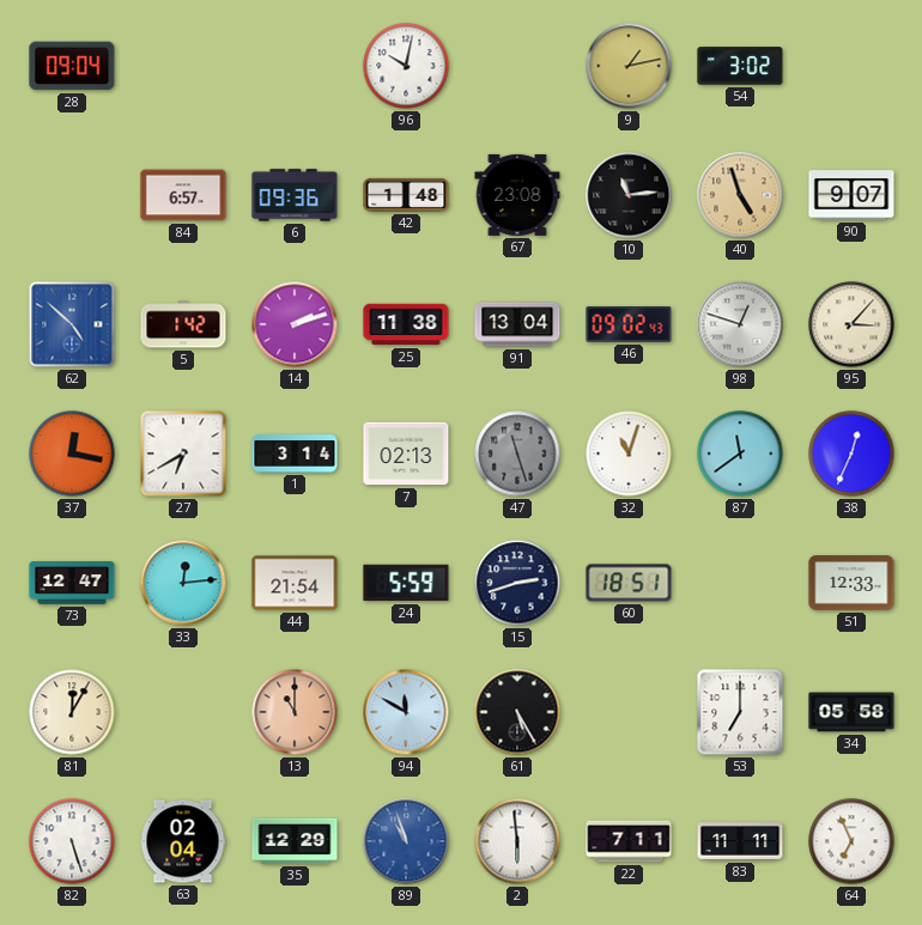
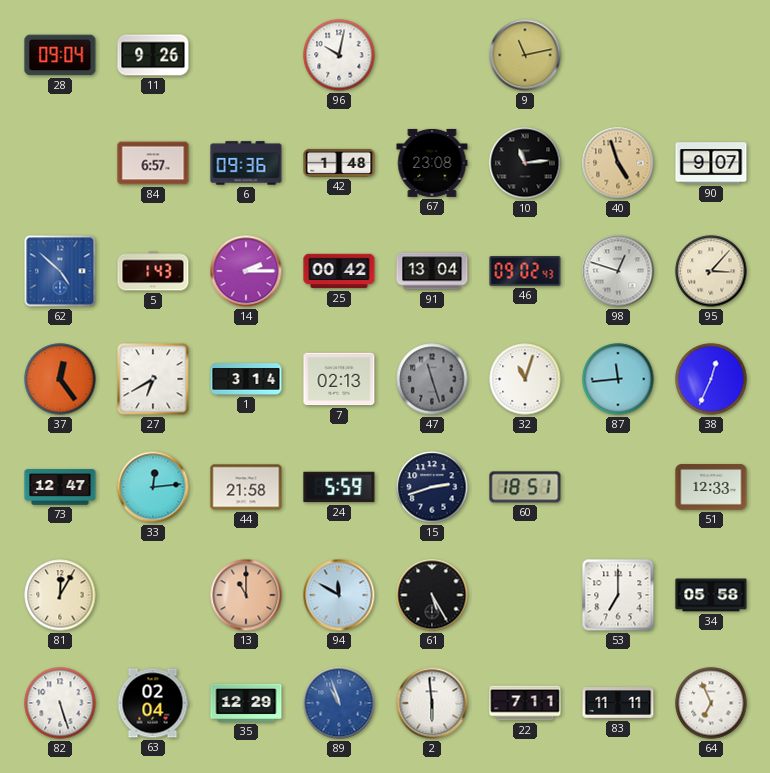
11: none -> 9:26
9: 1:13 -> 11:13
54: 3:02 -> none
5: 1:42 -> 1:43
14: 2:12 -> 2:15
25: 11:38 -> 00:42
37: 12:17 -> 12:24
87: 11:39 -> 11:44
44: 21:54 -> 21:58
